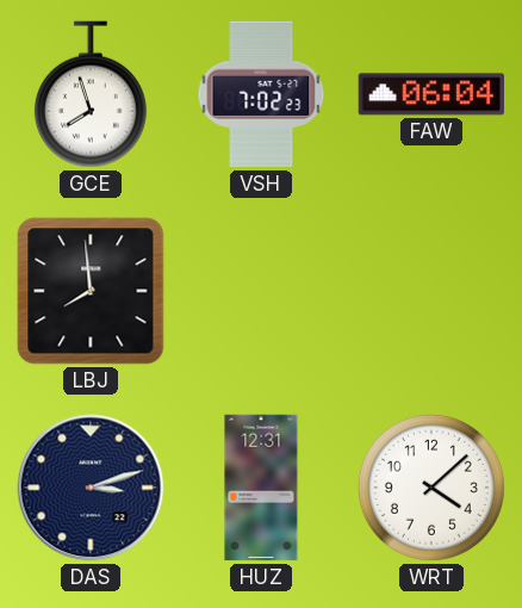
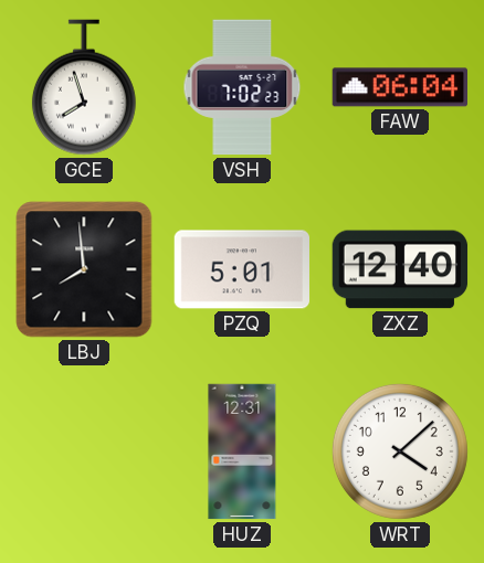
PZQ: none -> 5:01
ZXZ: none -> 12:40
DAS: 3:12 -> none
